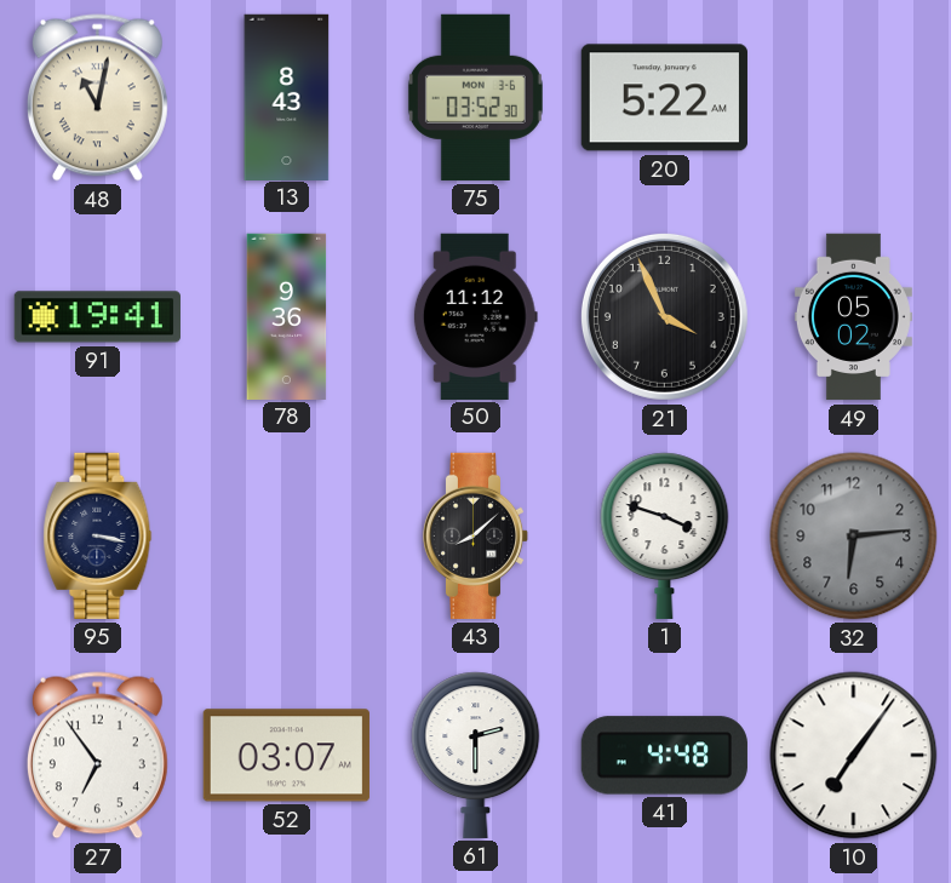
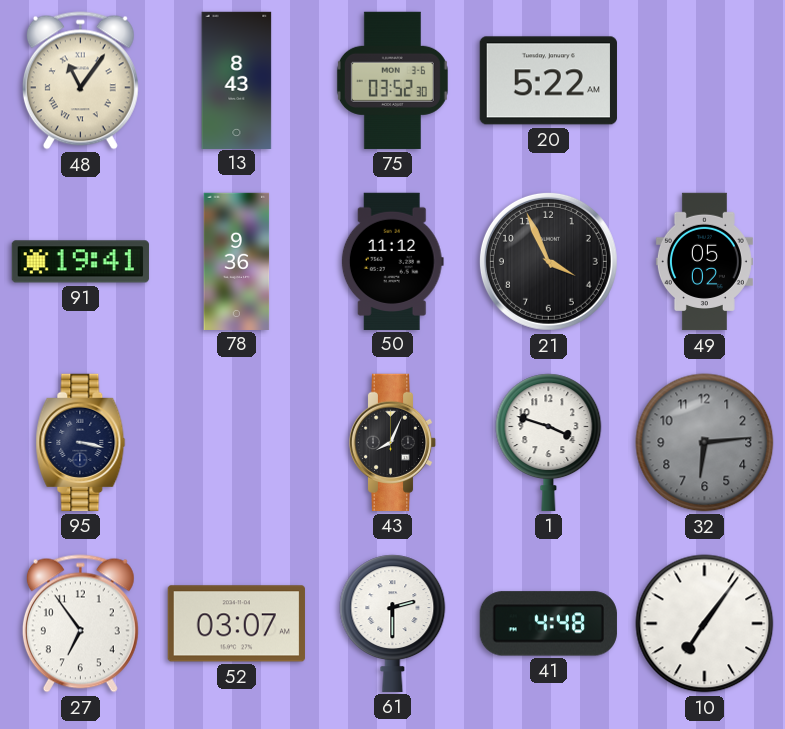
48: 11:02 -> 11:06
43: 8:08 -> 8:04
